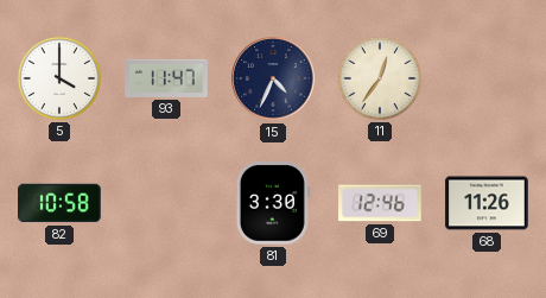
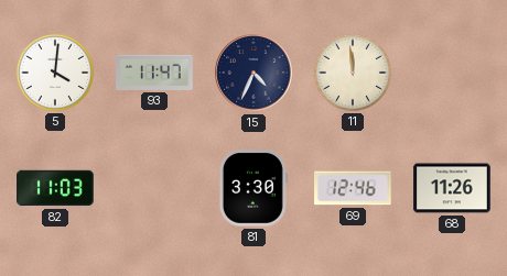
5: 4:00 -> 4:01
11: 12:36 -> 11:59
82: 10:58 -> 11:03
